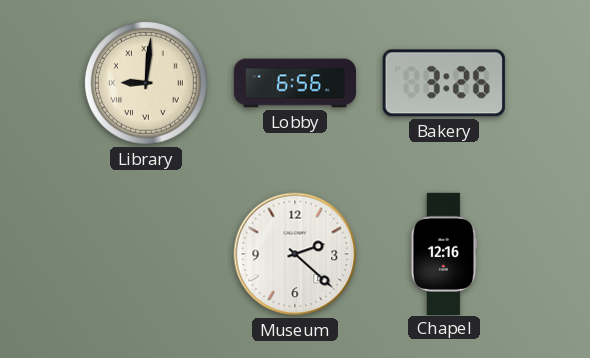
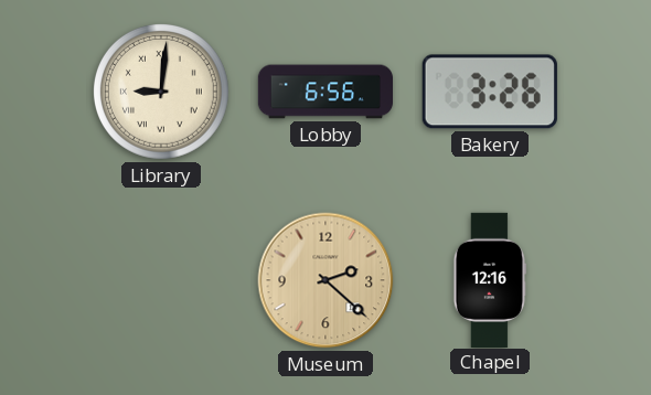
Museum dial: white -> champagne
